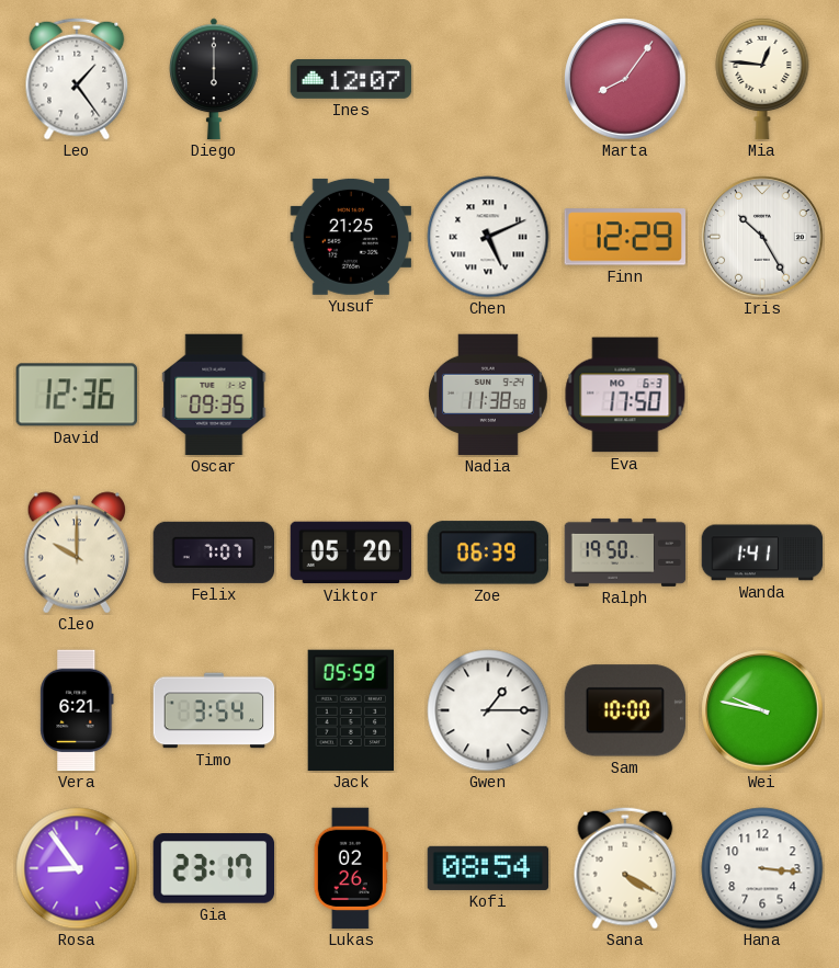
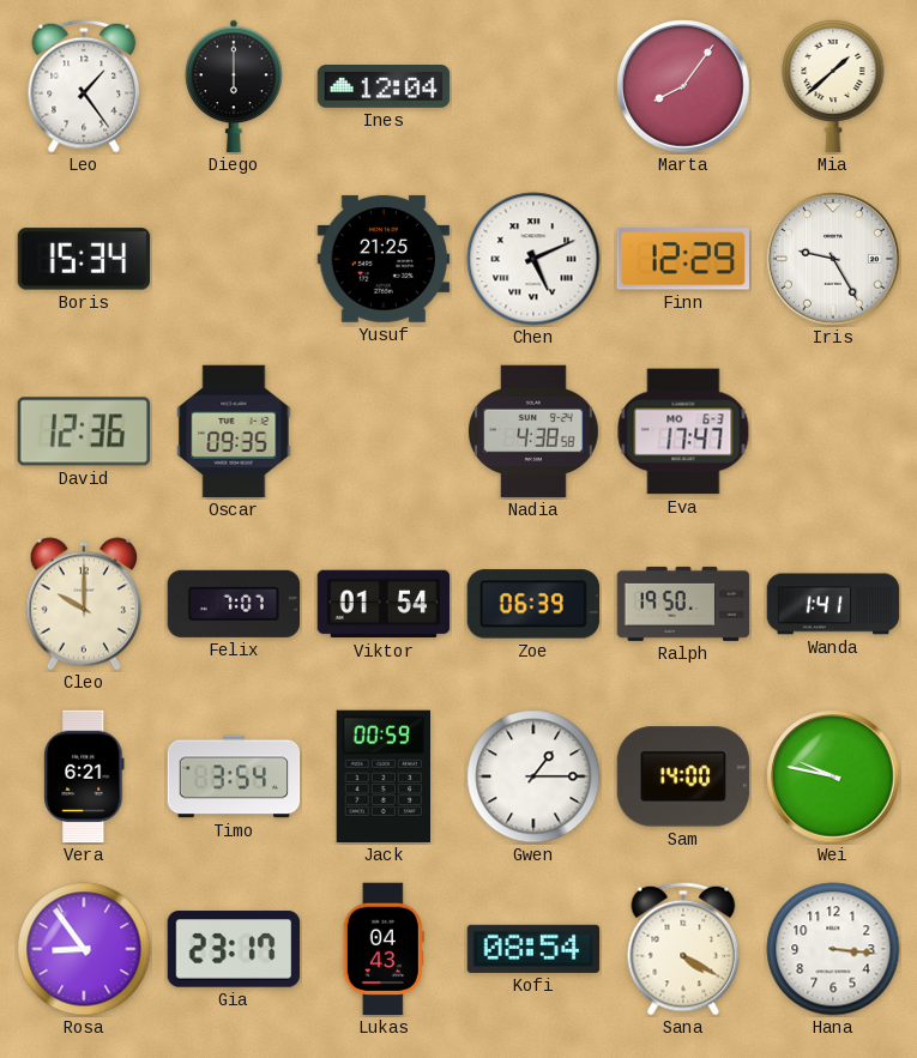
Ines: 12:07 -> 12:04
Mia: 12:46 -> 1:38
Boris: none -> 15:34
Iris: 10:25 -> 9:25
Nadia: 11:38 -> 4:38
Eva: 17:50 -> 17:47
Viktor: 05:20 -> 01:54
Jack: 05:59 -> 00:59
Sam: 10:00 -> 14:00
Lukas: 02:26 -> 04:43
